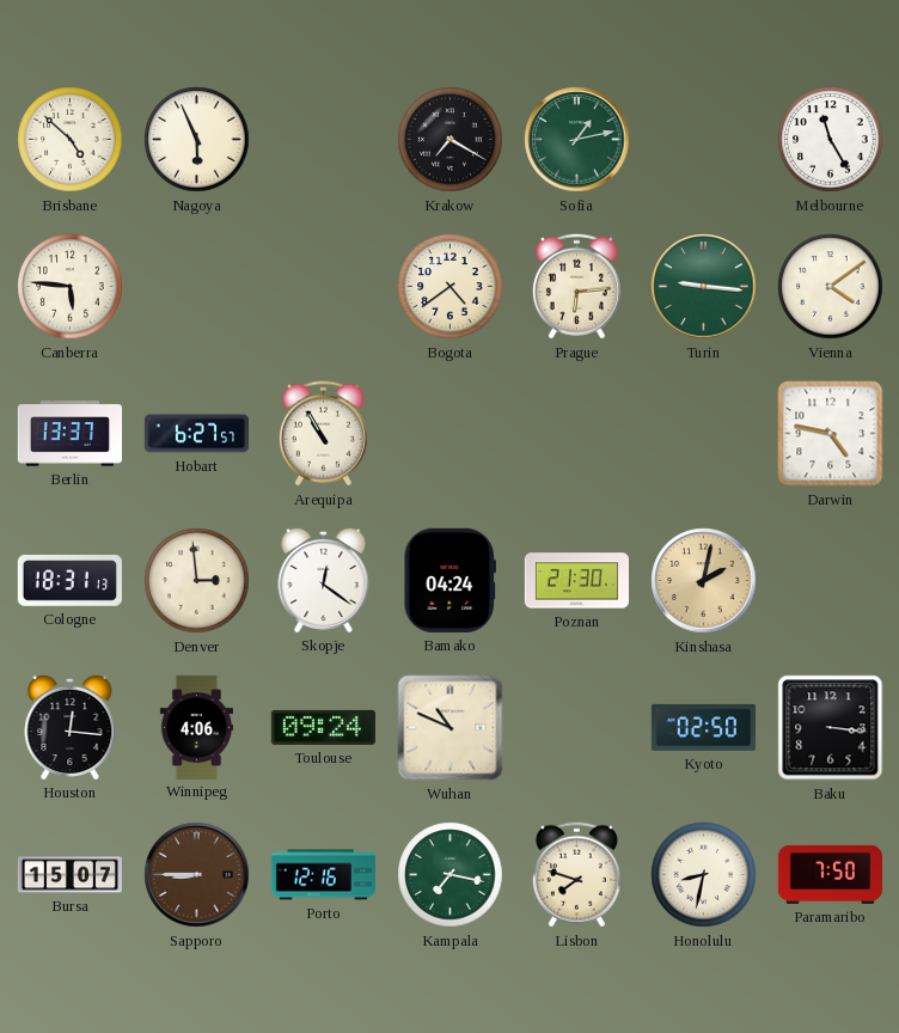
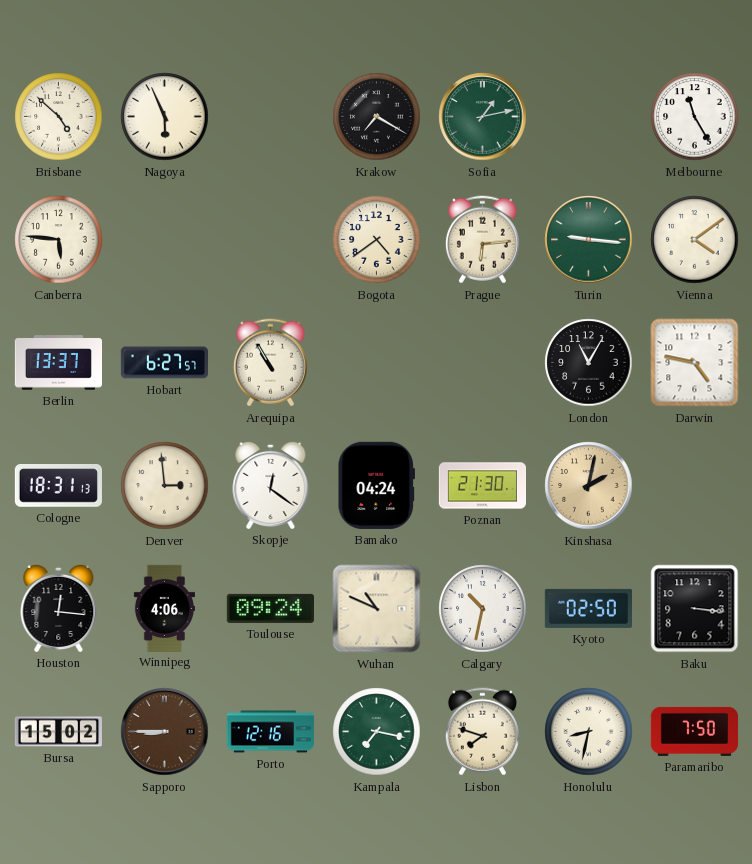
London: none -> 11:05
Calgary: none -> 10:32
Bursa: 15:07 -> 15:02
